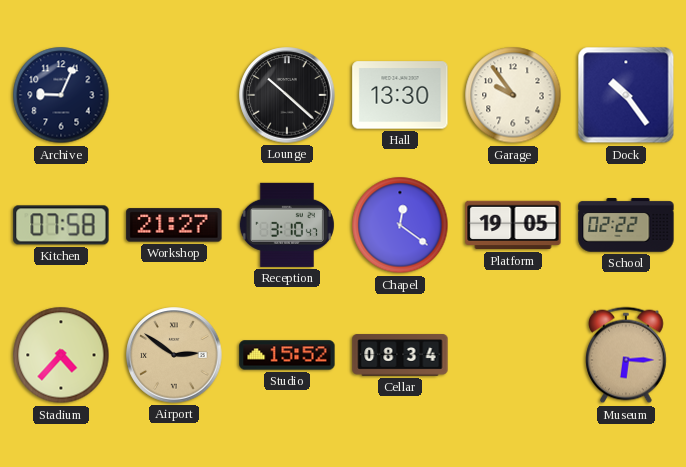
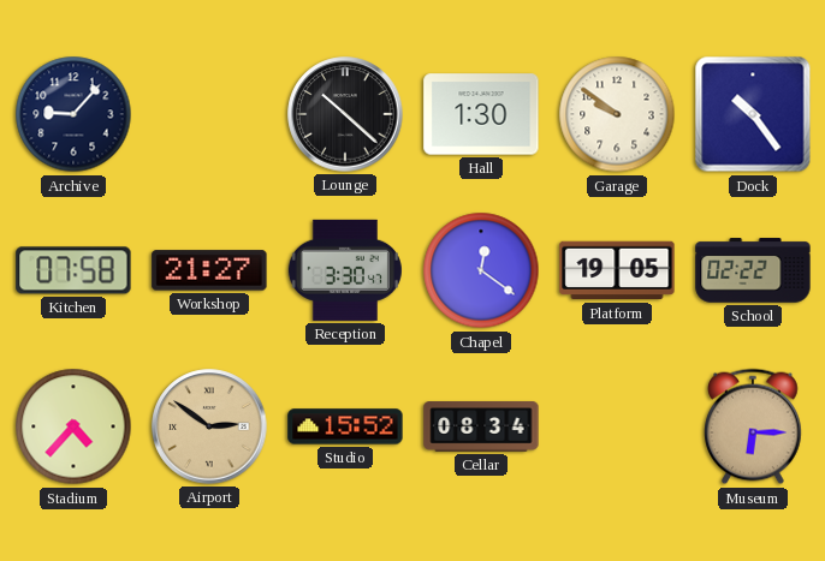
Archive: 9:04 -> 9:07
Hall: 13:30 -> 1:30
Garage: 9:54 -> 9:51
Reception: 3:10 -> 3:30
